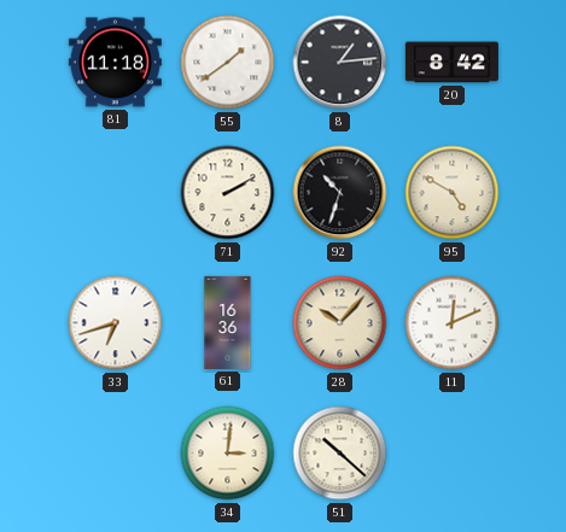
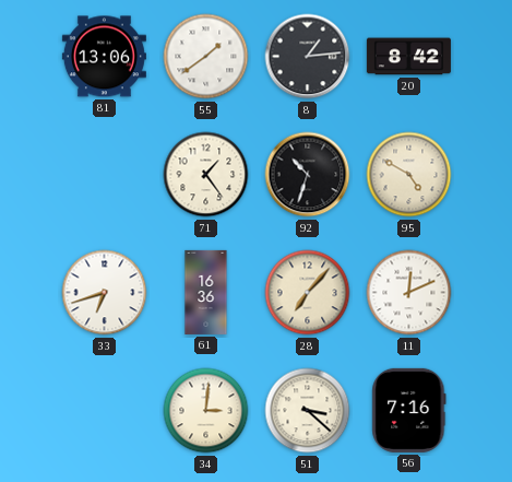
81: 11:18 -> 13:06
71: 2:10 -> 1:24
28: 10:07 -> 7:07
51: 10:22 -> 3:22
56: none -> 7:16
